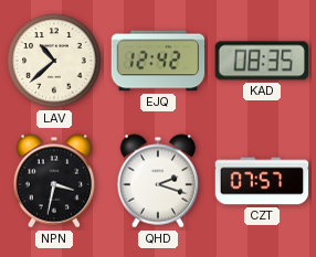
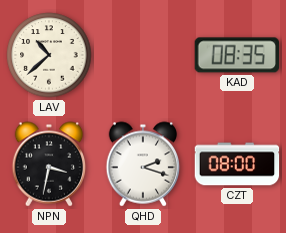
EJQ: 12:42 -> none
CZT: 07:57 -> 08:00
